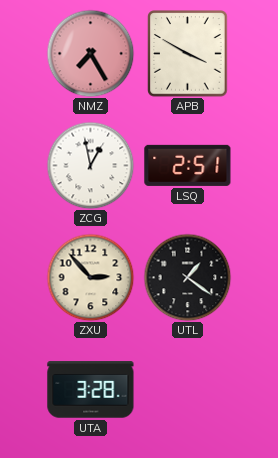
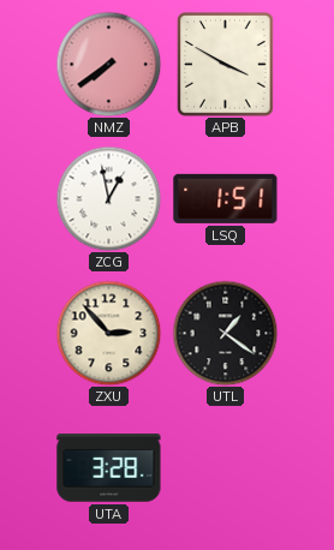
NMZ: 7:25 -> 7:39
LSQ: 2:51 -> 1:51
